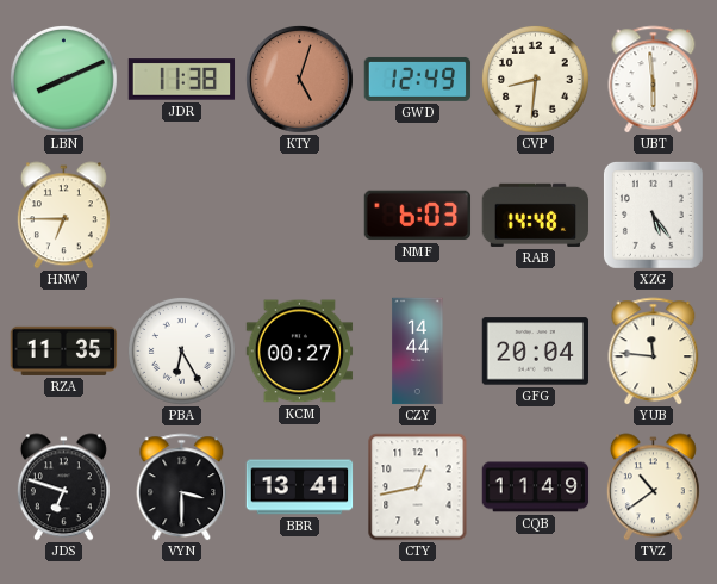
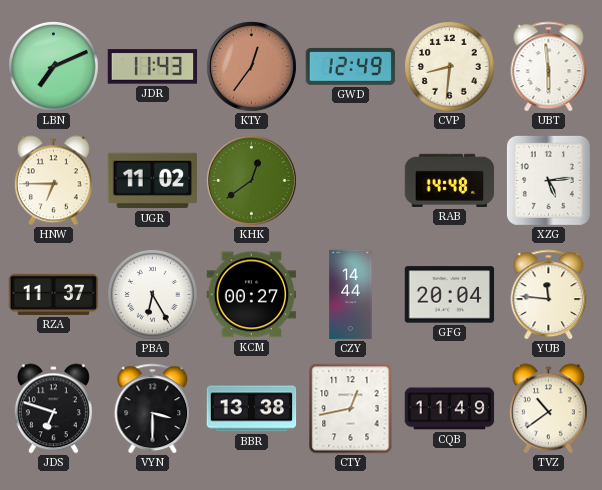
LBN: 8:11 -> 7:11
JDR: 11:38 -> 11:43
KTY: 5:03 -> 12:36
UGR: none -> 11:02
KHK: none -> 12:39
NMF: 6:03 -> none
XZG: 5:24 -> 5:14
RZA: 11:35 -> 11:37
BBR: 13:41 -> 13:38
